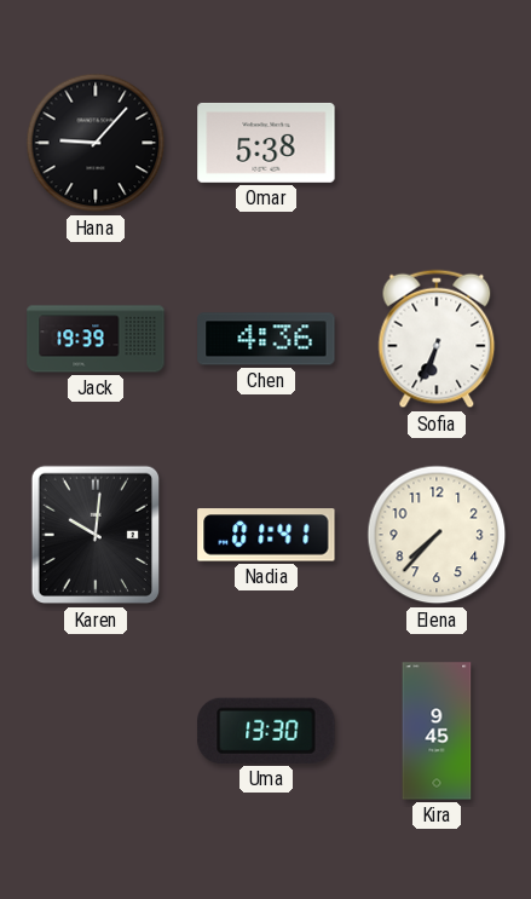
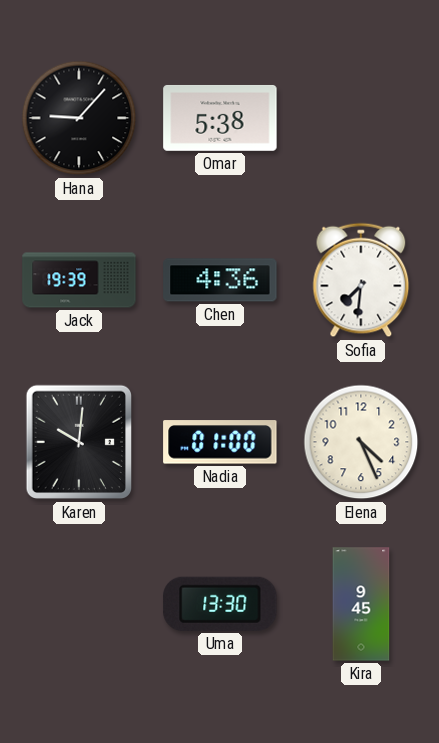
Sofia: 6:34 -> 7:31
Nadia: 01:41 -> 01:00
Elena: 7:37 -> 4:26
